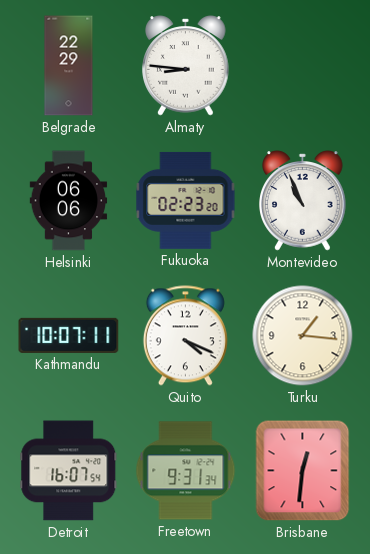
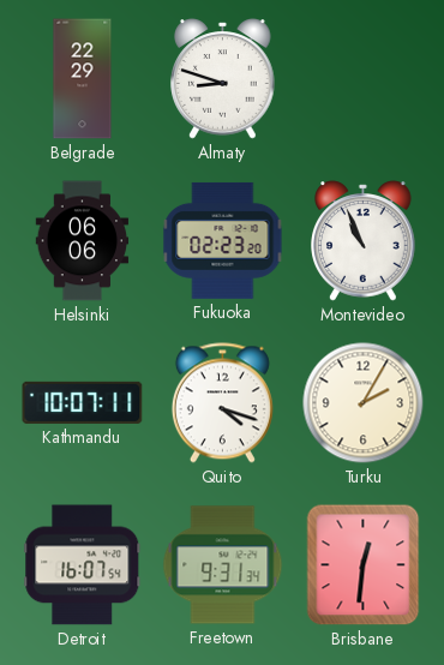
Almaty: 8:46 -> 8:48
Quito: 4:19 -> 4:18
Turku: 1:16 -> 2:05
